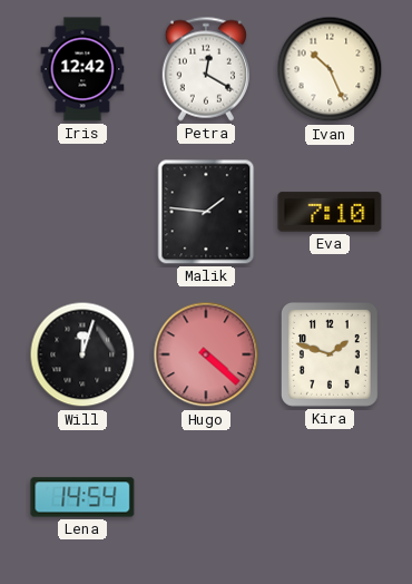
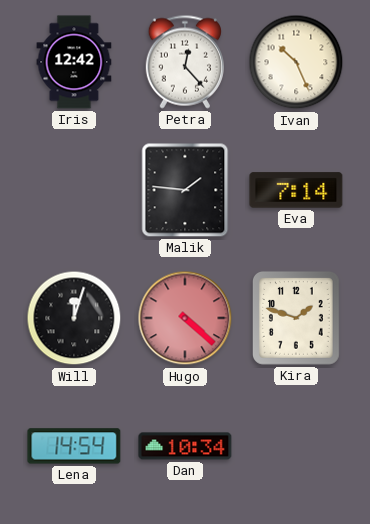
Petra: 12:20 -> 12:23
Eva: 7:10 -> 7:14
Dan: none -> 10:34
